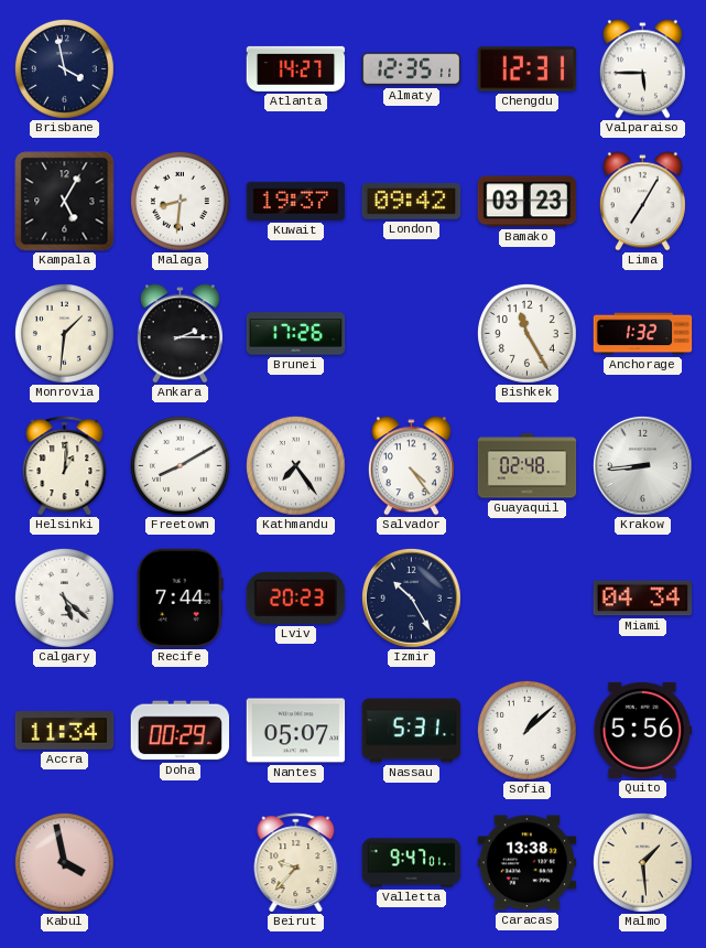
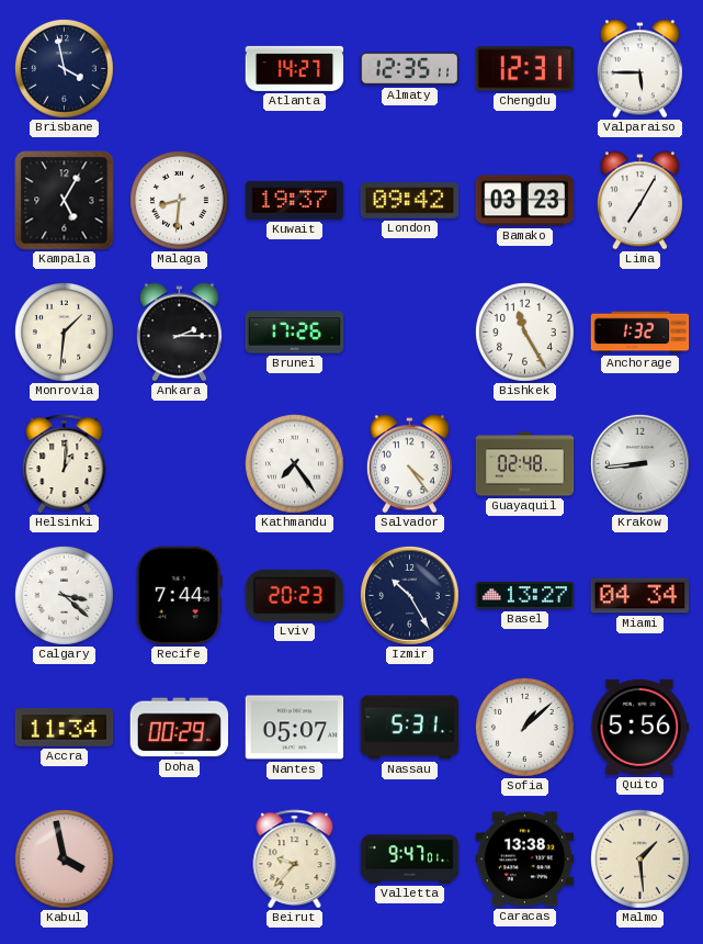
Freetown: 8:10 -> none
Calgary: 5:22 -> 3:22
Basel: none -> 13:27
